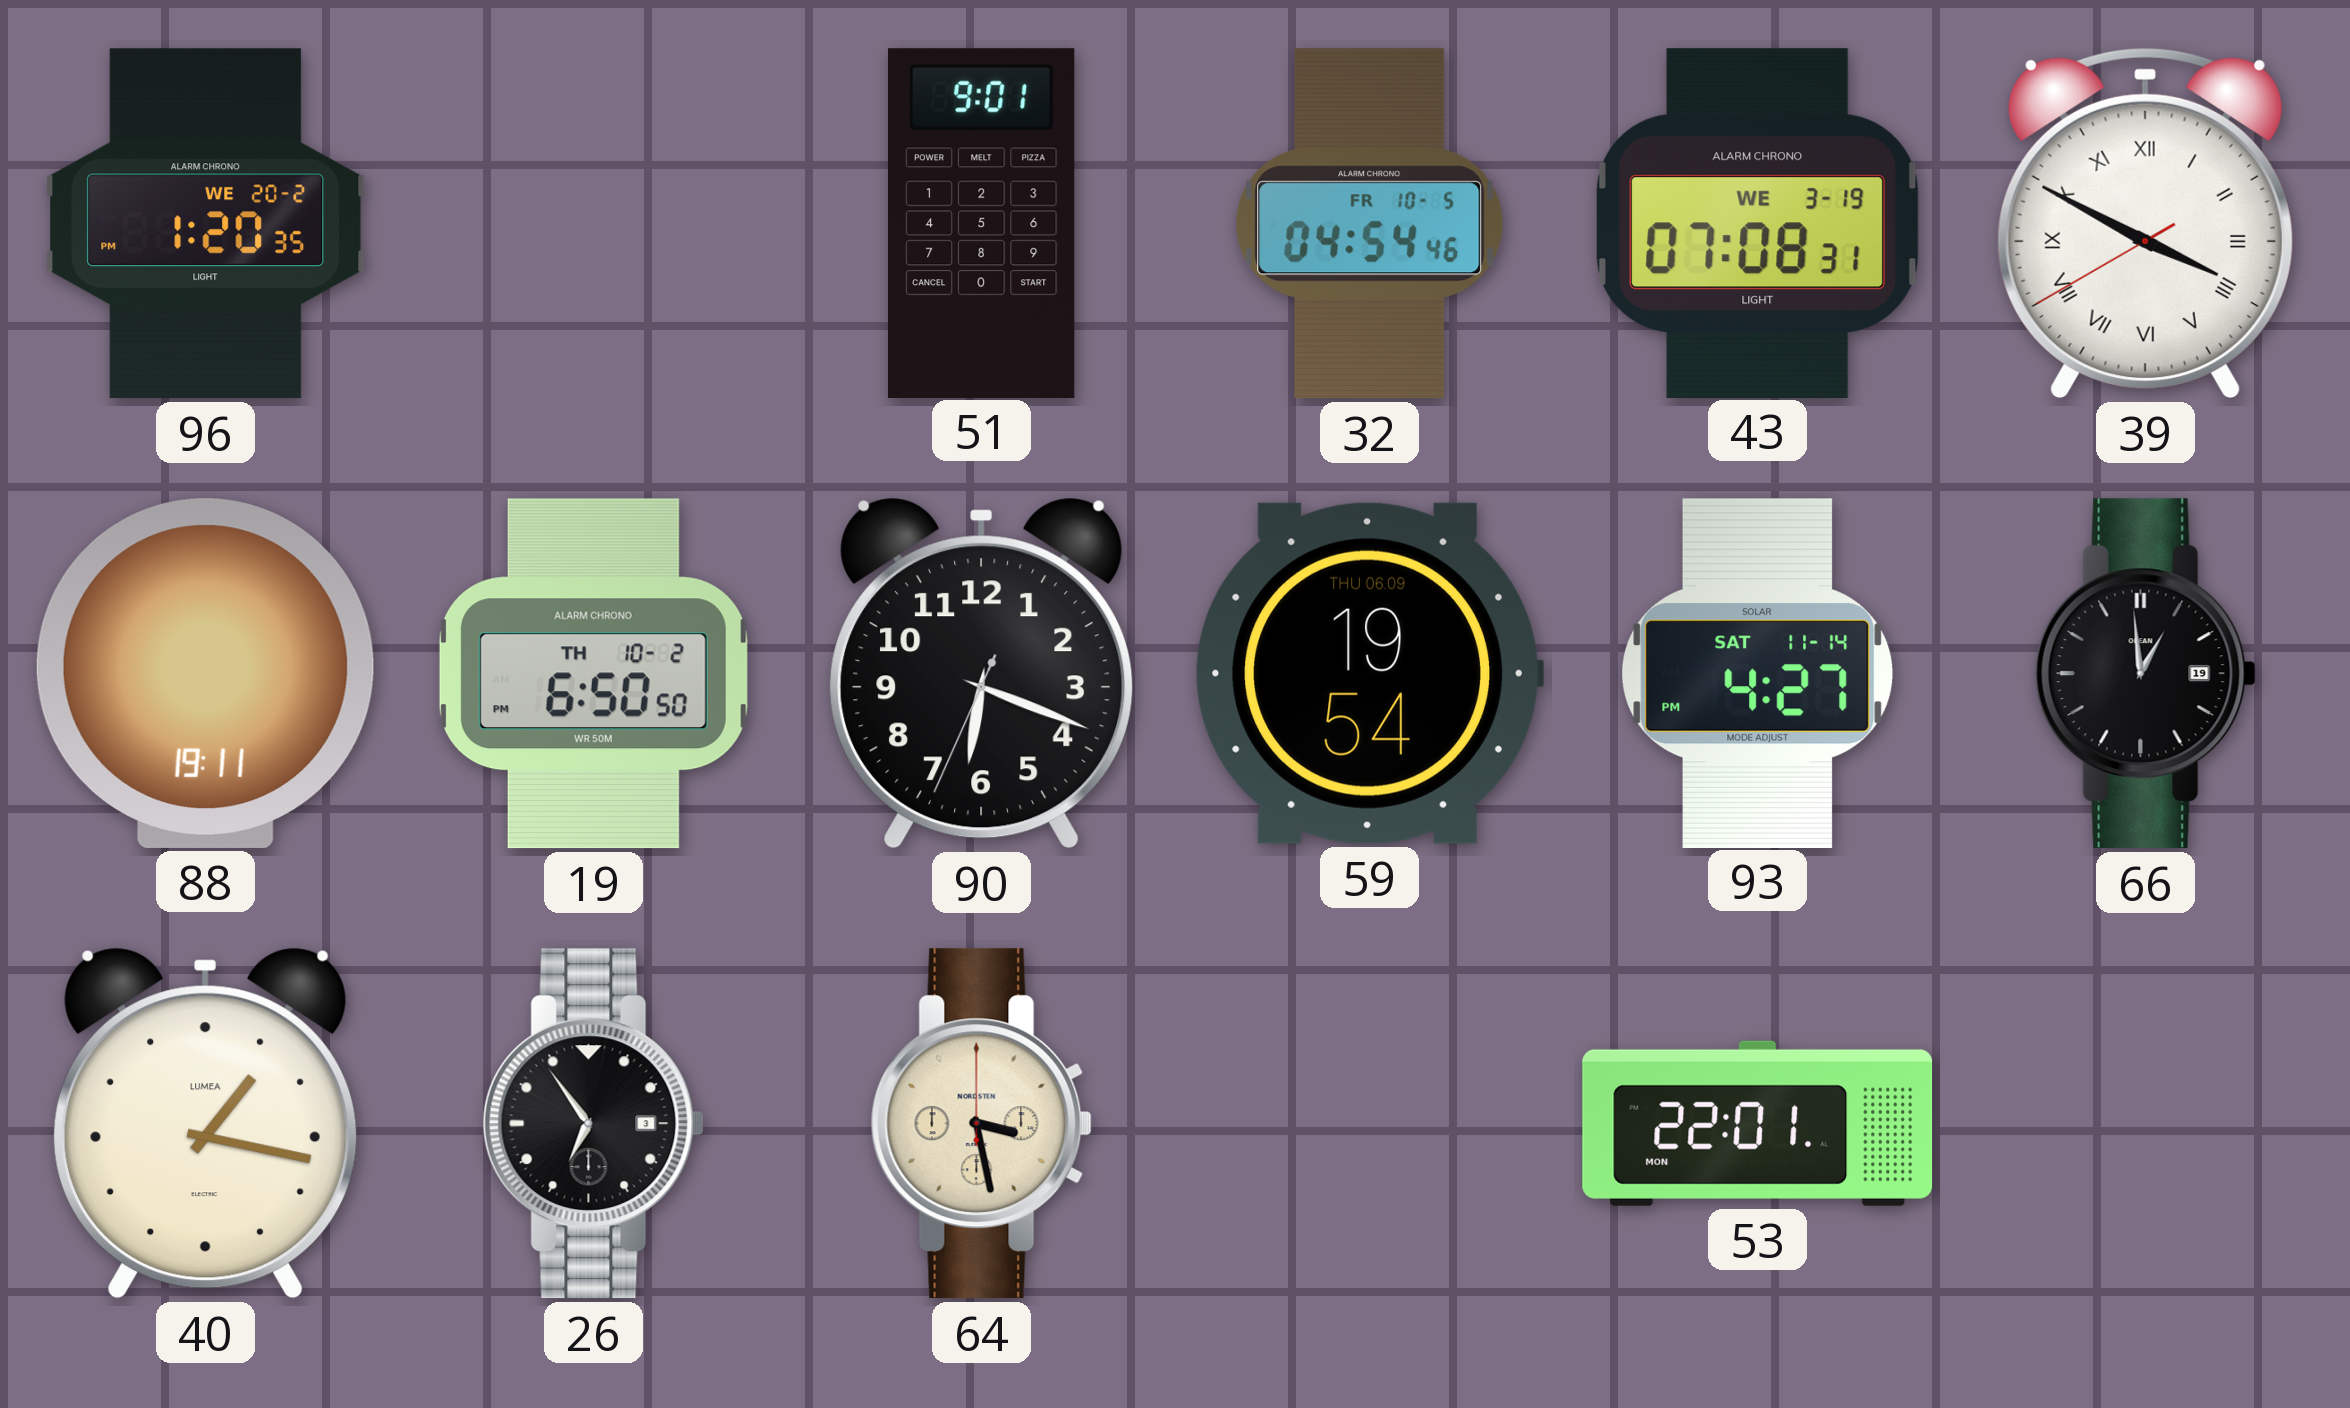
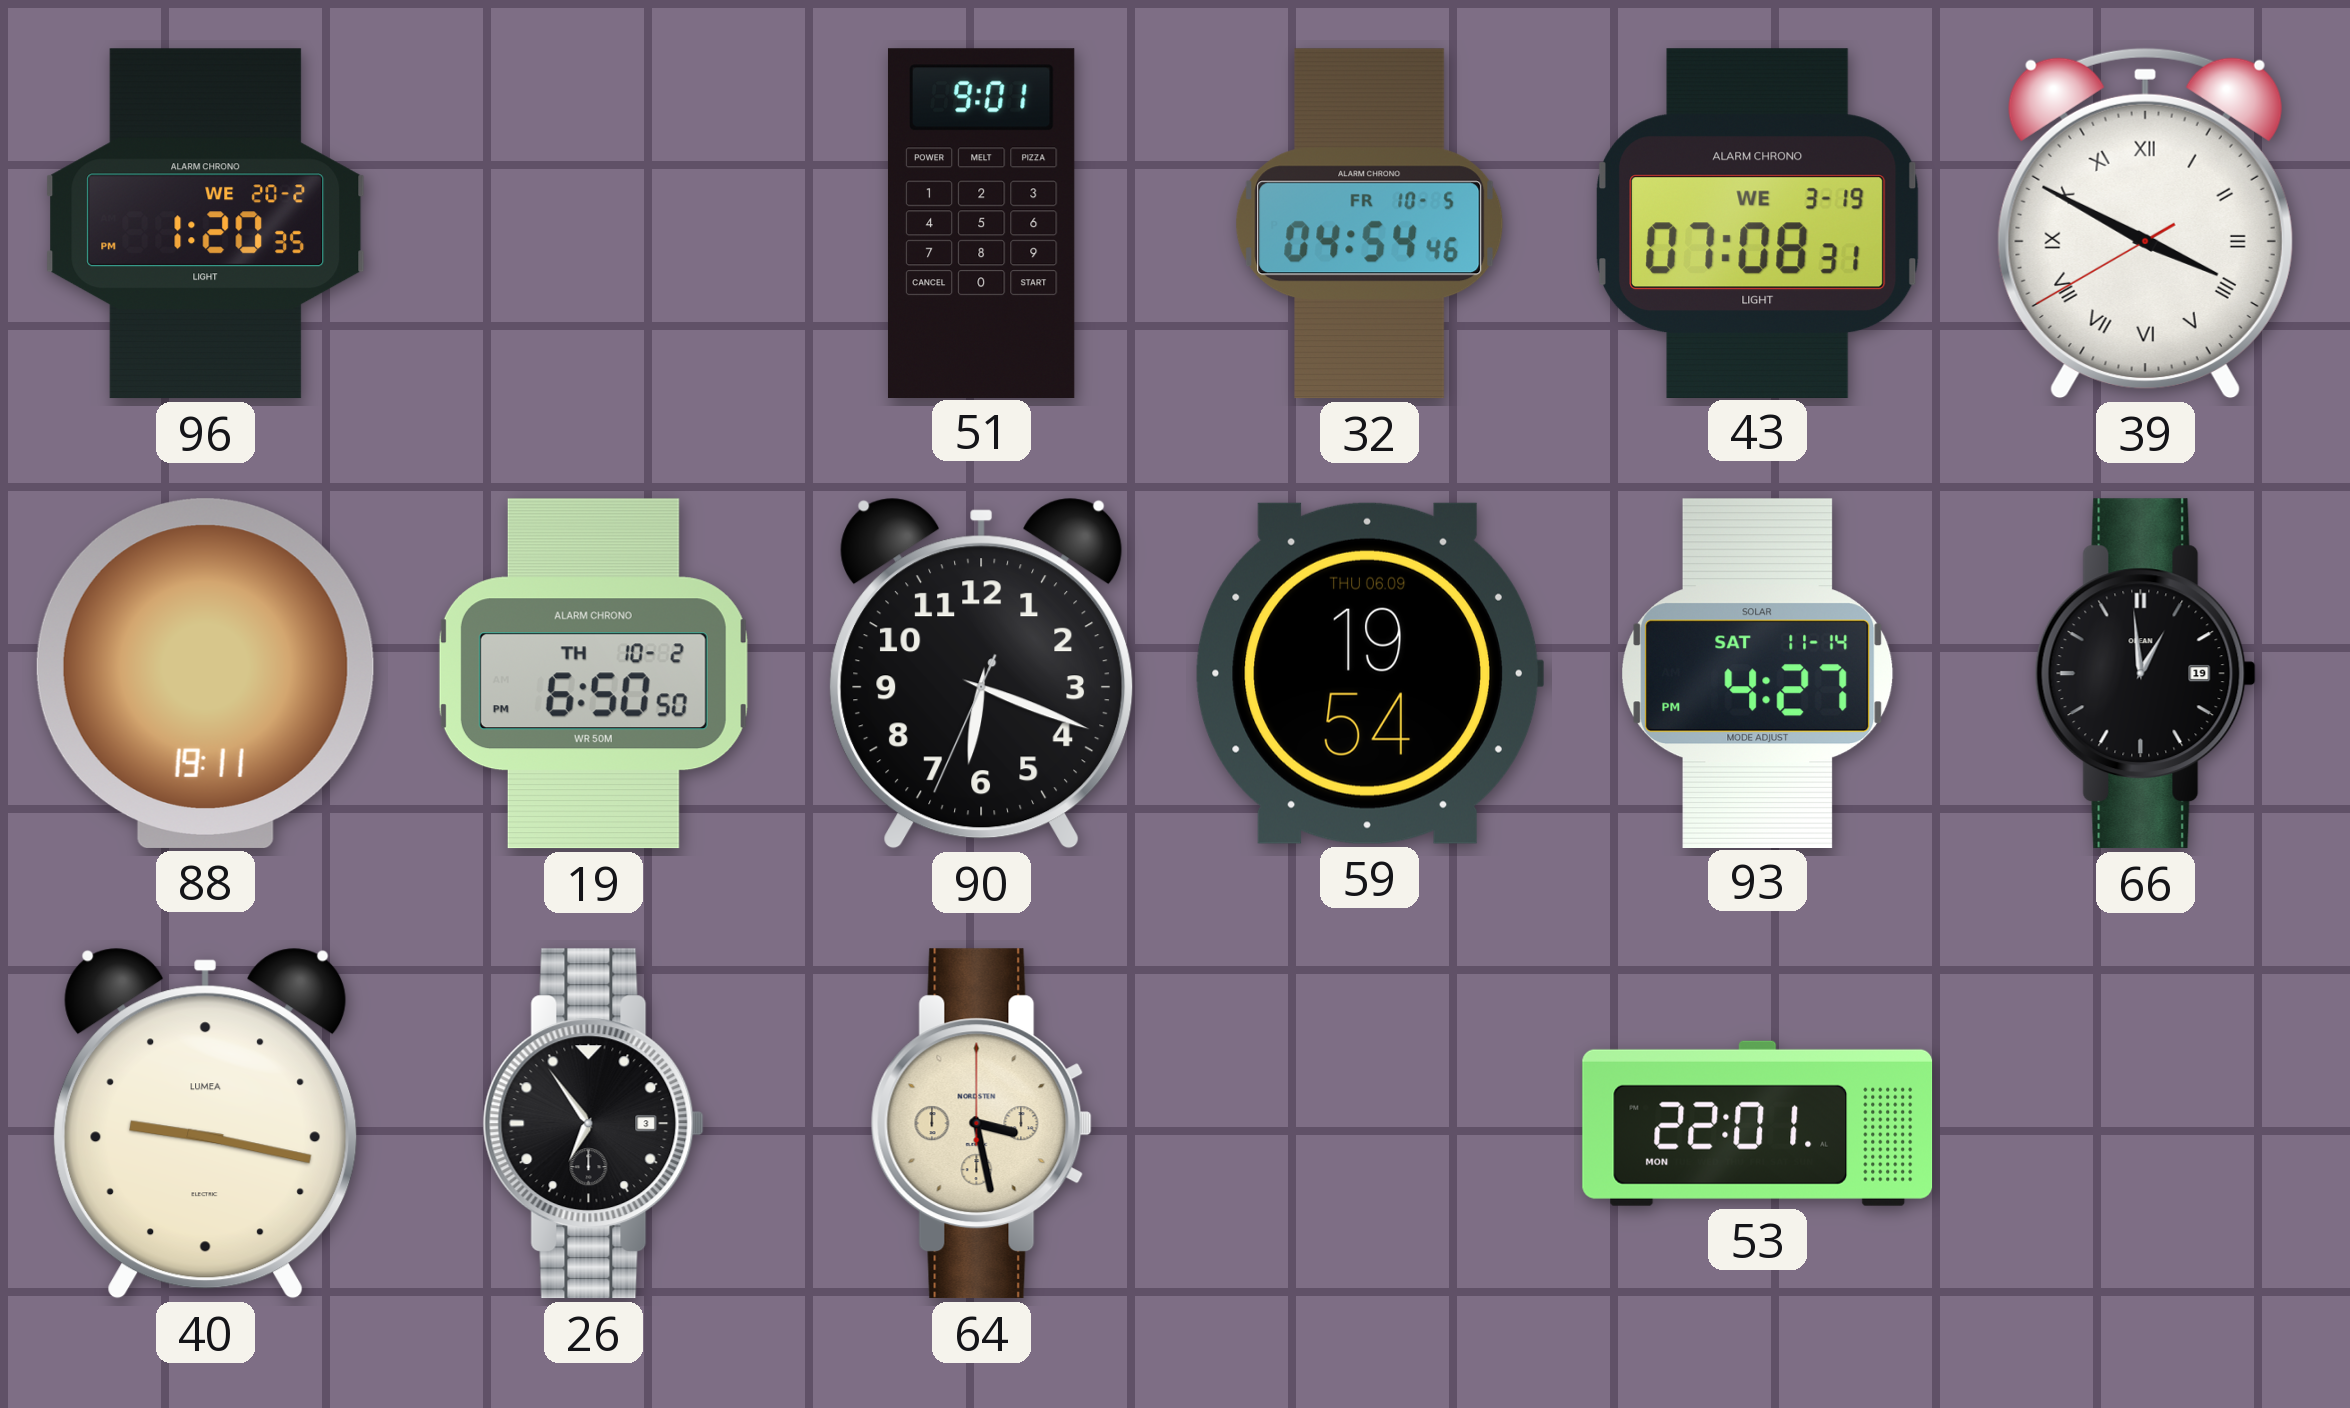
40: 1:17 -> 9:17
